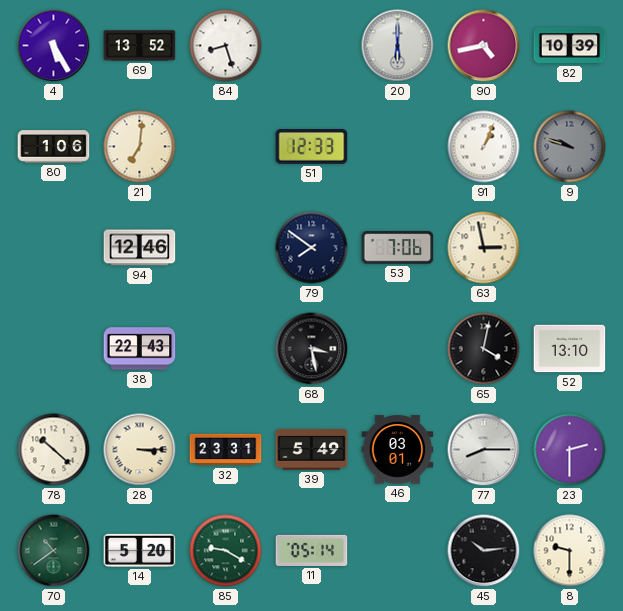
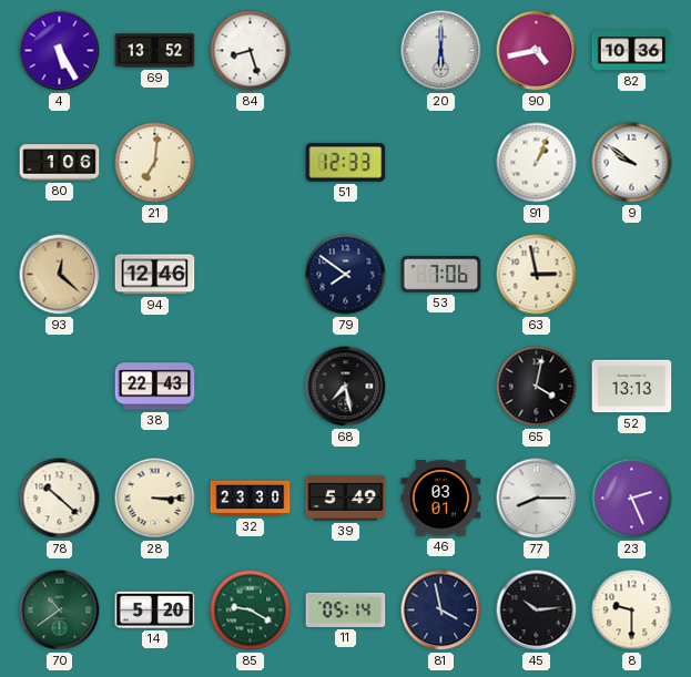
82: 10:39 -> 10:36
9: 9:48 -> 9:51
9 dial: grey -> white
93: none -> 12:22
68: 3:28 -> 7:28
52: 13:10 -> 13:13
32: 23:31 -> 23:30
23: 2:30 -> 2:26
81: none -> 3:58
